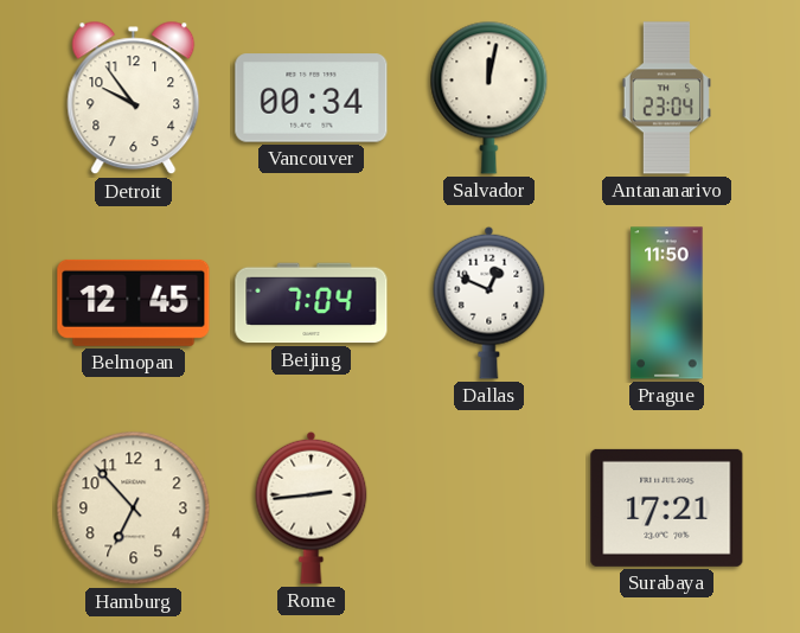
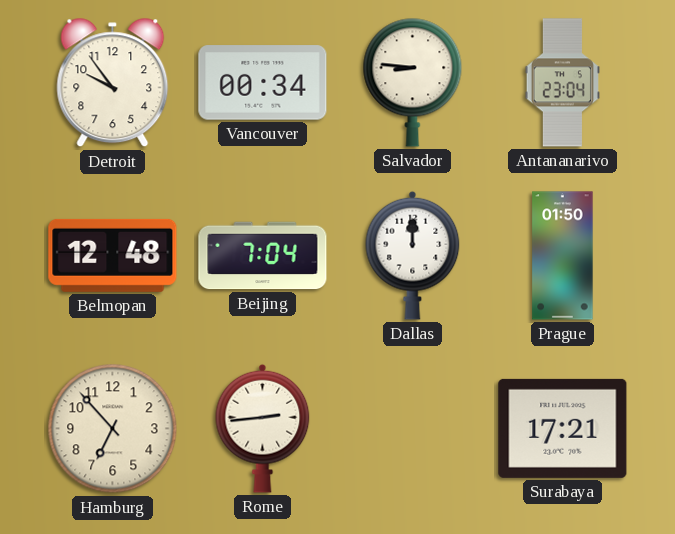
Salvador: 12:02 -> 8:46
Belmopan: 12:45 -> 12:48
Dallas: 12:49 -> 12:00
Prague: 11:50 -> 01:50
